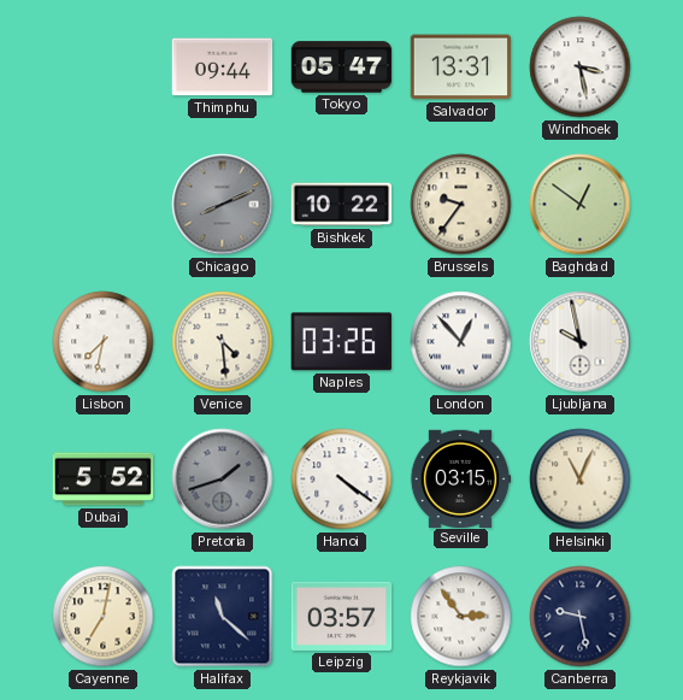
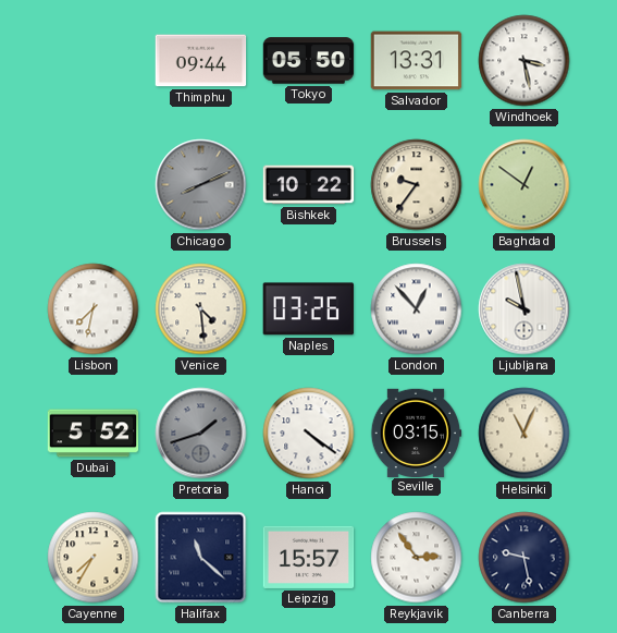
Tokyo: 05:47 -> 05:50
Cayenne: 7:02 -> 7:35
Leipzig: 03:57 -> 15:57
